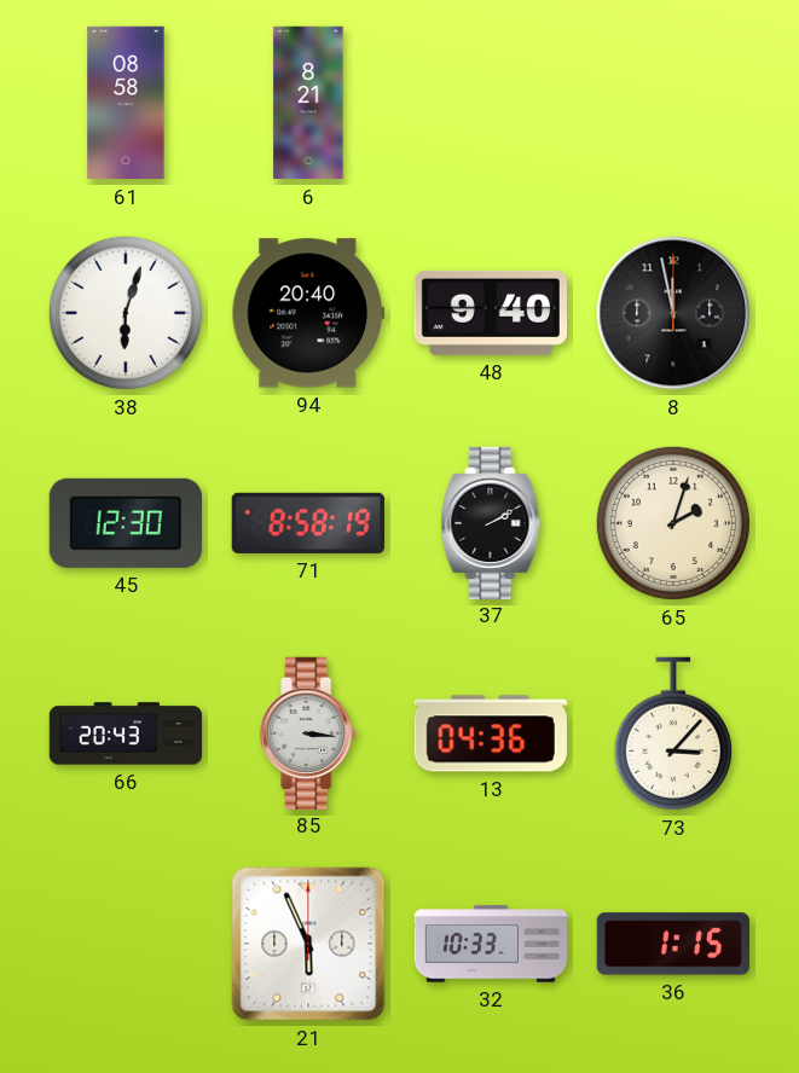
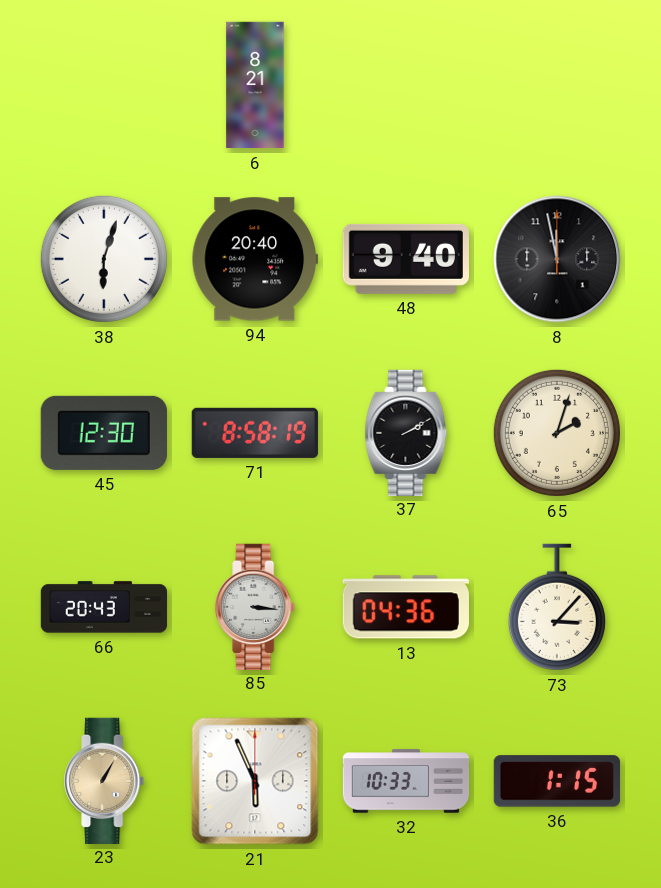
61: 08:58 -> none
23: none -> 1:05
